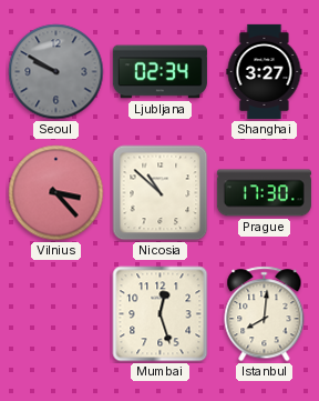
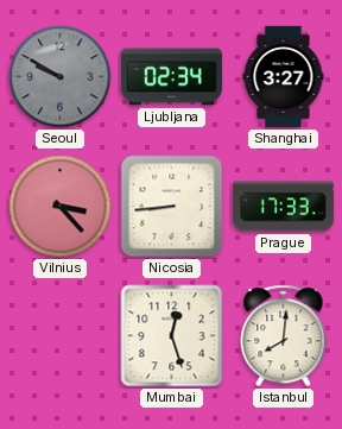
Nicosia: 10:52 -> 8:44
Prague: 17:30 -> 17:33
